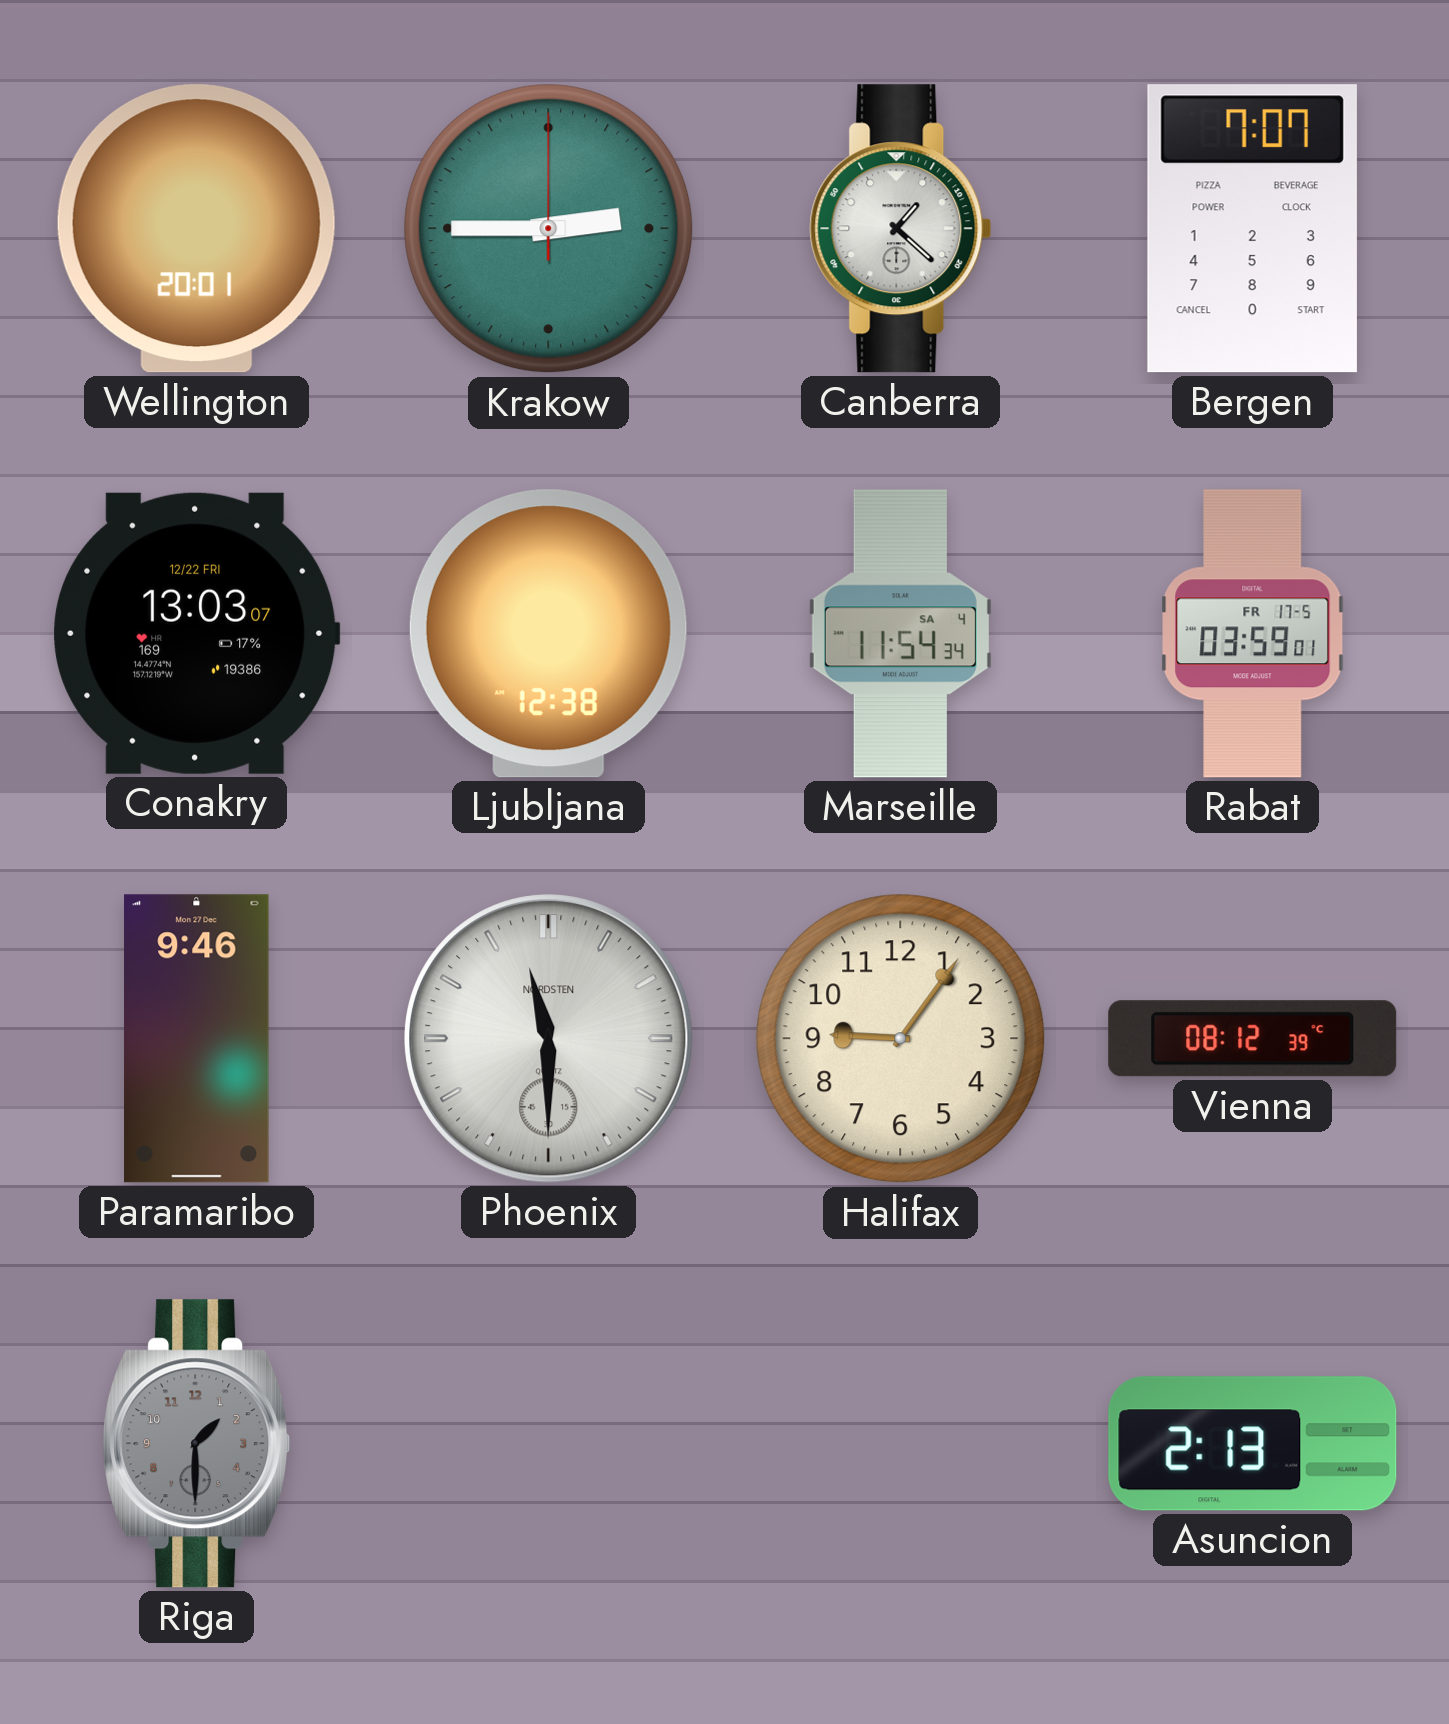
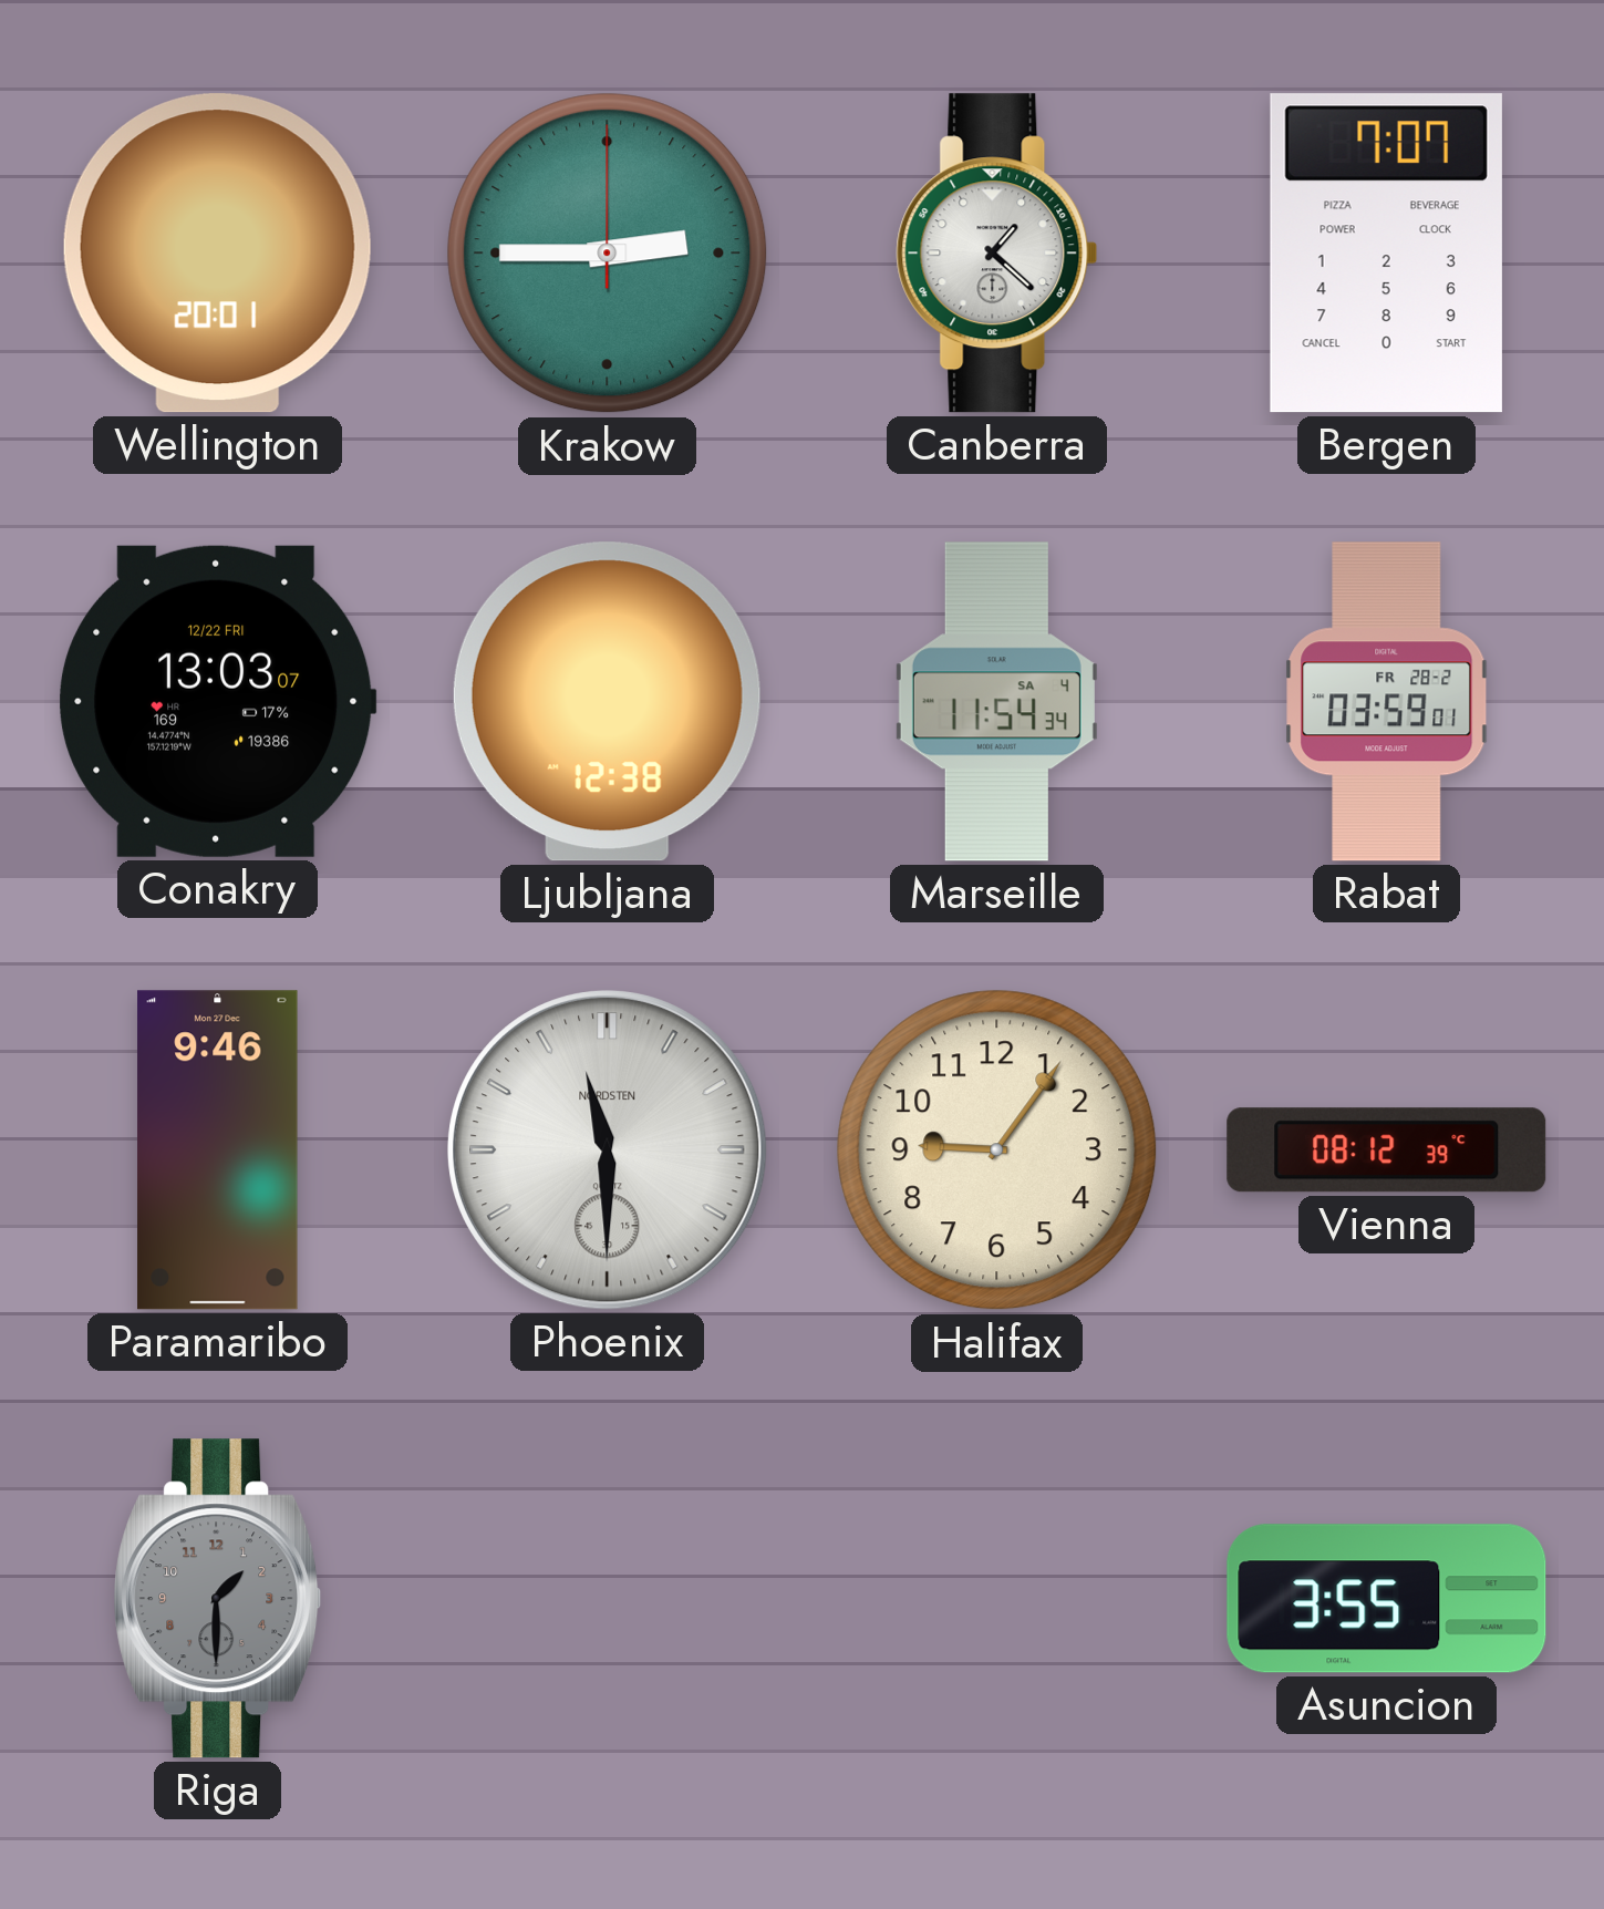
Rabat date: FR 17-5 -> FR 28-2
Asuncion: 2:13 -> 3:55
